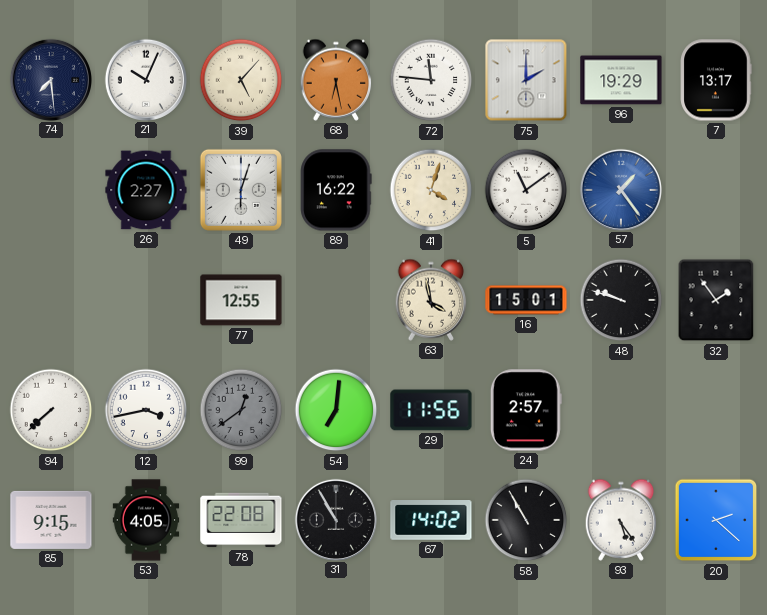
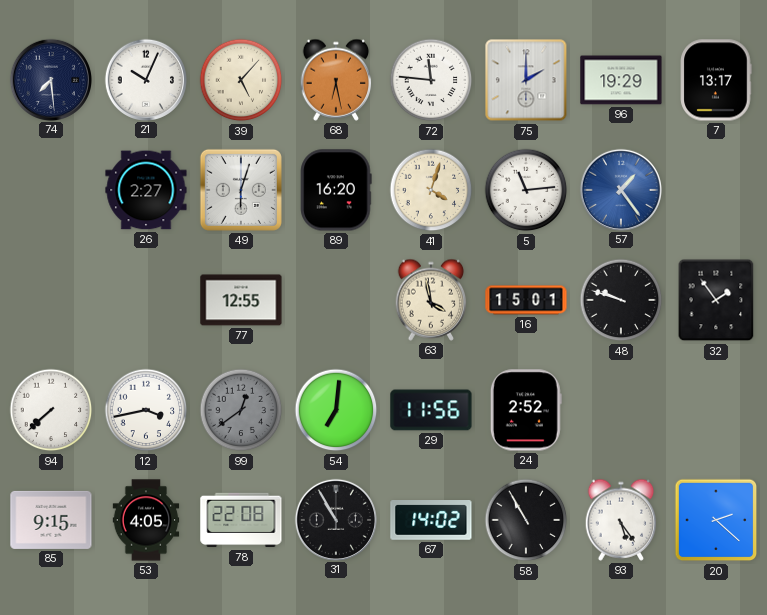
89: 16:22 -> 16:20
5: 11:09 -> 11:14
24: 2:57 -> 2:52
